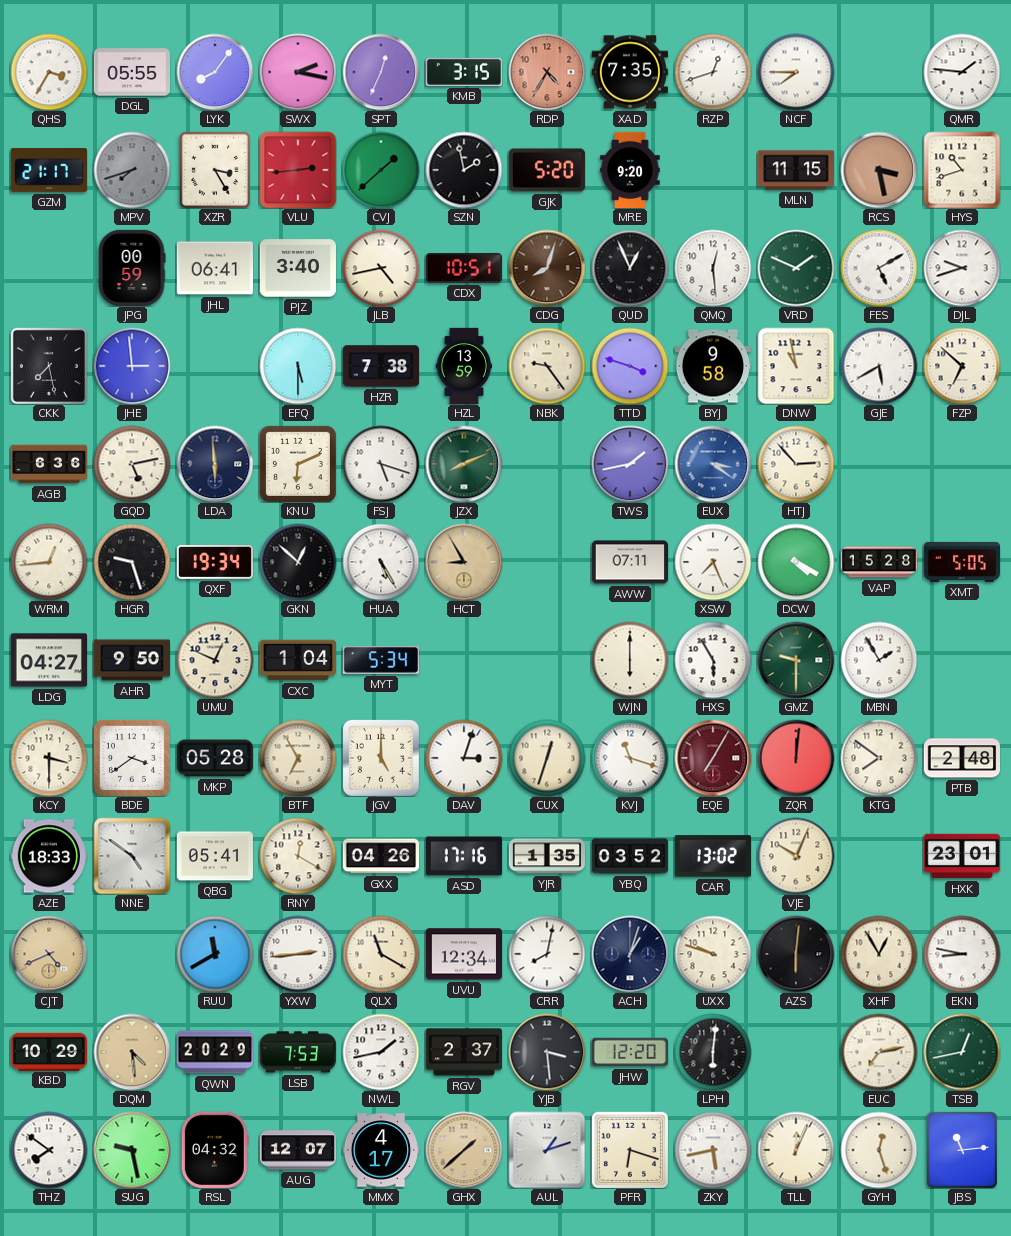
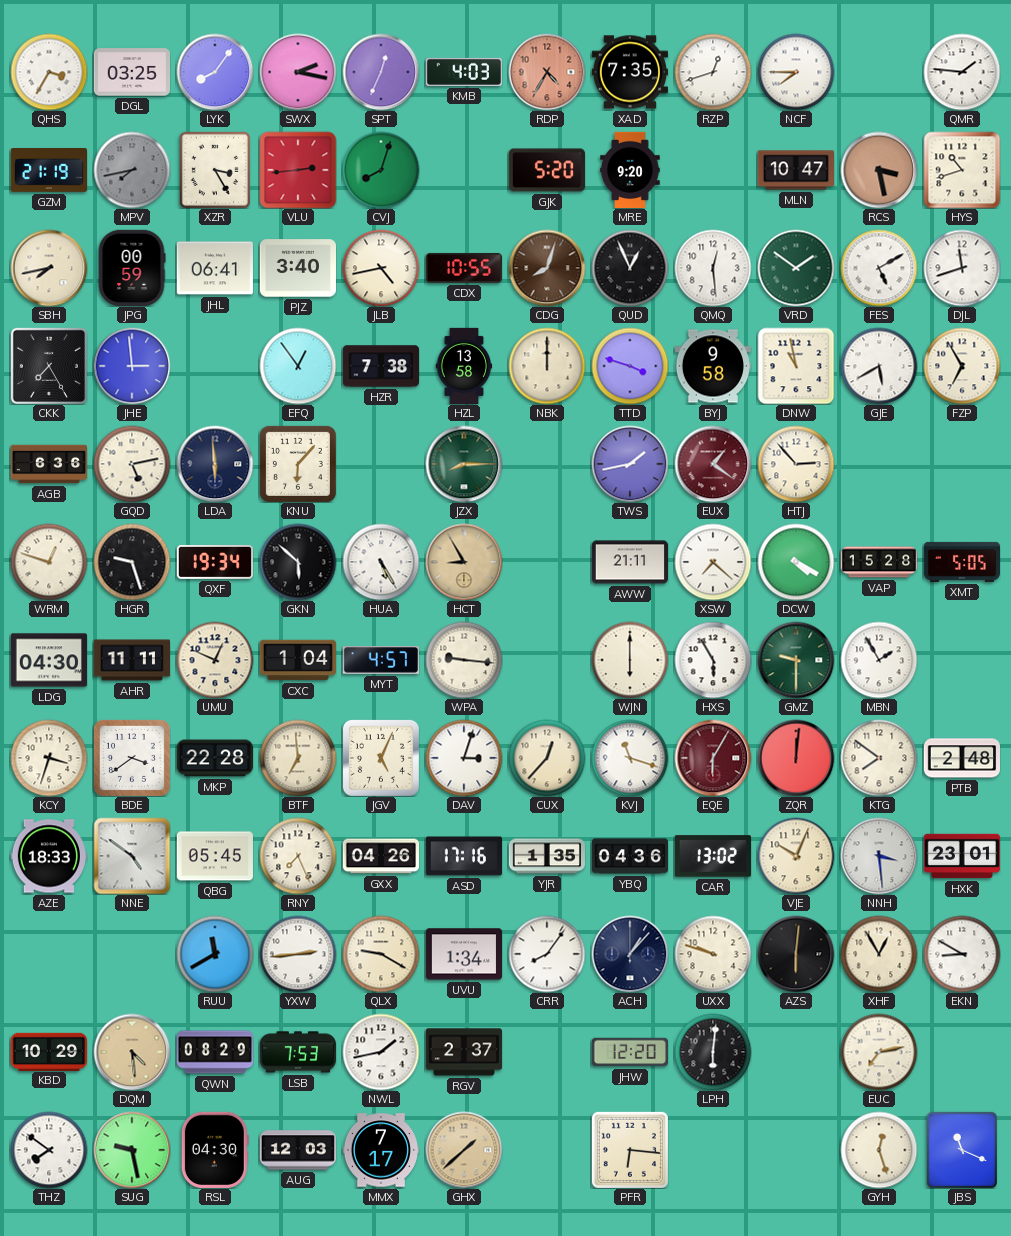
DGL: 05:55 -> 03:25
KMB: 3:15 -> 4:03
GZM: 21:17 -> 21:19
MPV: 7:42 -> 7:43
CVJ: 1:38 -> 8:03
SZN: 1:58 -> none
MLN: 11:15 -> 10:47
SBH: none -> 7:43
CDX: 10:51 -> 10:55
VRD: 1:49 -> 1:51
DJL: 9:42 -> 11:42
CKK: 7:28 -> 7:25
EFQ: 5:30 -> 12:54
HZL: 13:59 -> 13:58
NBK: 9:24 -> 12:00
FZP: 6:52 -> 6:55
KNU: 6:11 -> 6:07
FSJ: 5:18 -> none
JZX: 8:11 -> 8:15
EUX: 3:21 -> 1:21
EUX dial: blue -> burgundy
WRM: 12:44 -> 12:48
GKN: 12:52 -> 5:52
AWW: 07:11 -> 21:11
XSW: 7:26 -> 7:22
LDG: 04:27 -> 04:30
AHR: 9:50 -> 11:11
MYT: 5:34 -> 4:57
WPA: none -> 9:16
KCY: 3:30 -> 3:33
MKP: 05:28 -> 22:28
BTF: 6:55 -> 6:59
JGV: 5:00 -> 5:04
CUX: 12:33 -> 12:37
EQE: 7:05 -> 6:05
QBG: 05:41 -> 05:45
RNY: 12:20 -> 7:26
YBQ: 03:52 -> 04:36
NNH: none -> 3:29
CJT: 4:41 -> none
QLX: 11:20 -> 9:20
UVU: 12:34 -> 1:34
CRR: 8:02 -> 8:06
ACH: 1:03 -> 1:07
EKN: 8:47 -> 8:50
QWN: 20:29 -> 08:29
YJB: 3:29 -> none
TSB: 12:43 -> none
RSL: 04:32 -> 04:30
AUG: 12:07 -> 12:03
MMX: 4:17 -> 7:17
AUL: 1:12 -> none
PFR: 6:18 -> 6:16
ZKY: 5:43 -> none
TLL: 12:04 -> none
JBS: 11:14 -> 11:19
